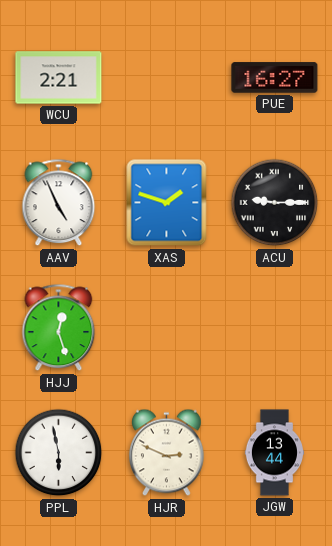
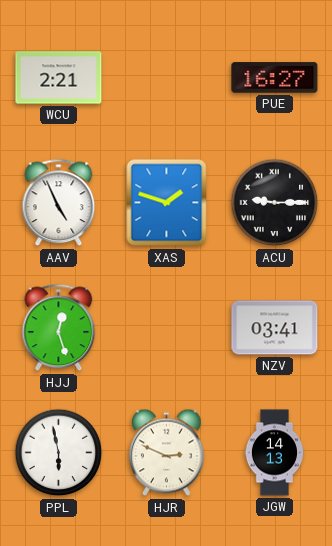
NZV: none -> 03:41
JGW: 13:44 -> 14:13
